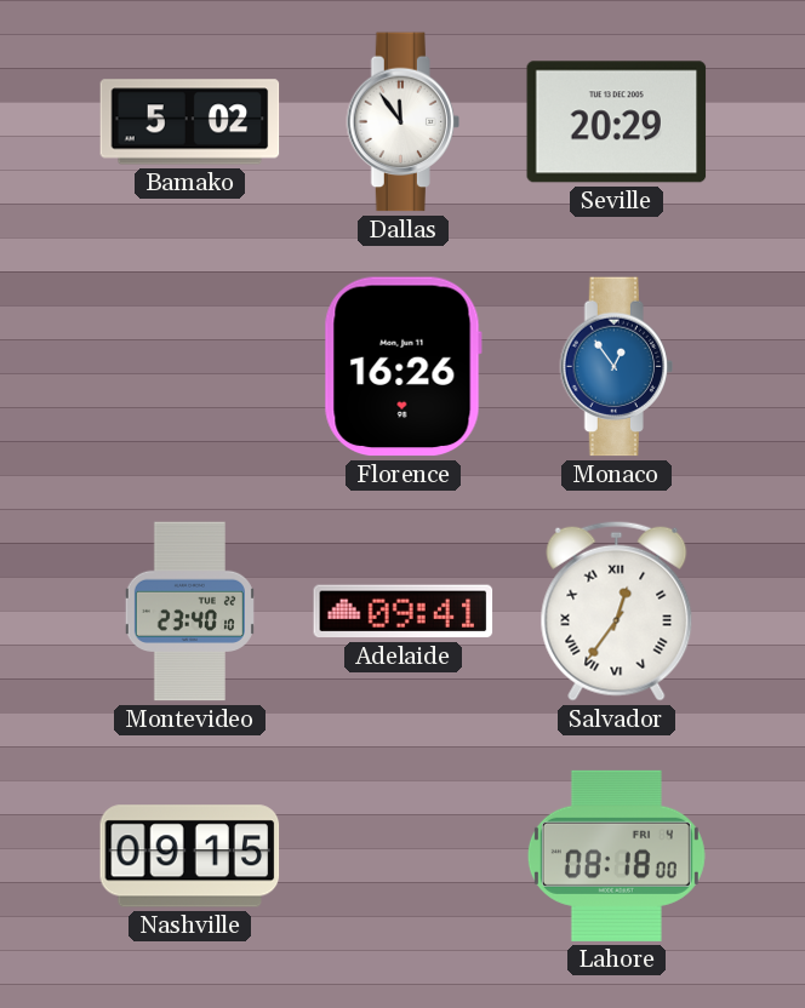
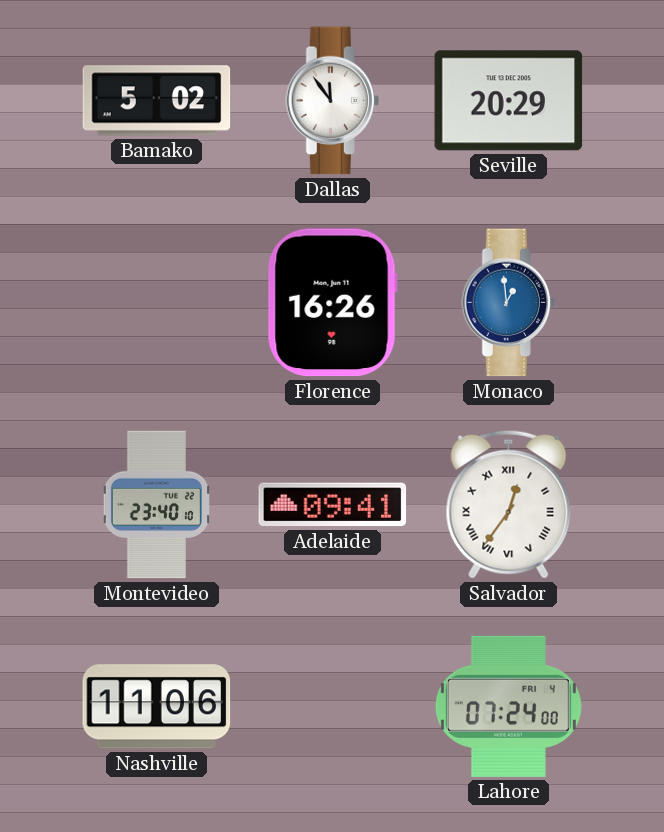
Monaco: 12:54 -> 12:59
Nashville: 09:15 -> 11:06
Lahore: 08:18 -> 07:24
